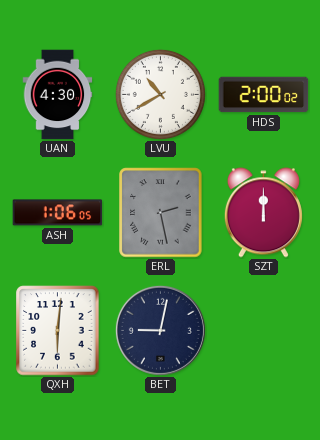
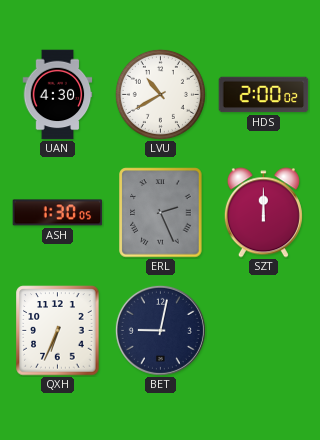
ASH: 1:06 -> 1:30
ERL: 2:28 -> 2:26
QXH: 6:01 -> 6:34
